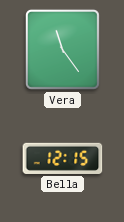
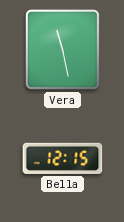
Vera: 11:24 -> 11:28
